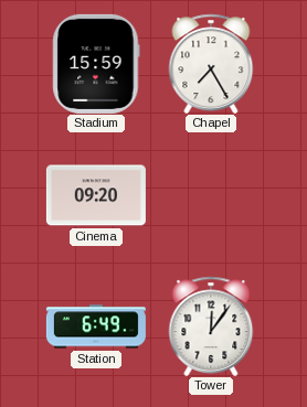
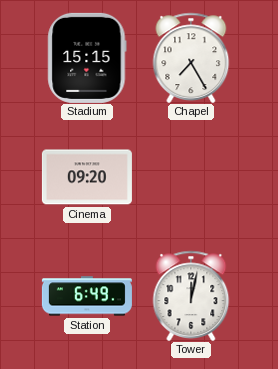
Stadium: 15:59 -> 15:15
Tower: 12:06 -> 12:02
